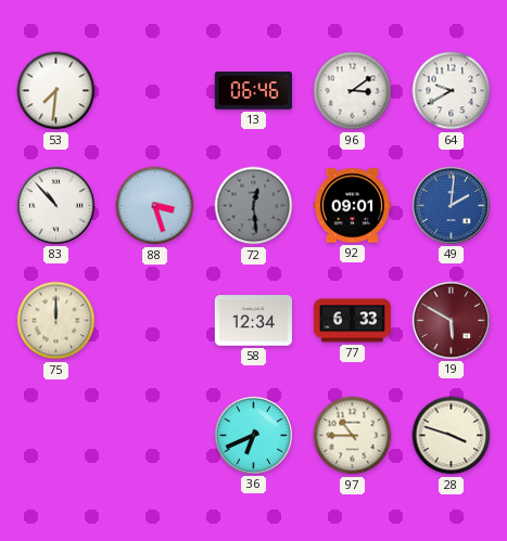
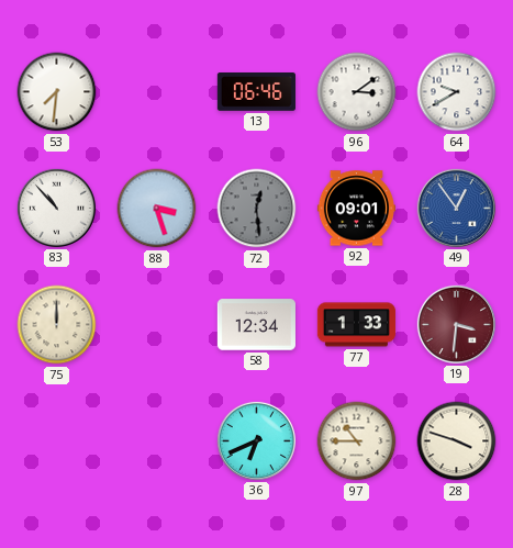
49: 2:01 -> 12:54
77: 6:33 -> 1:33
19: 5:50 -> 3:31
